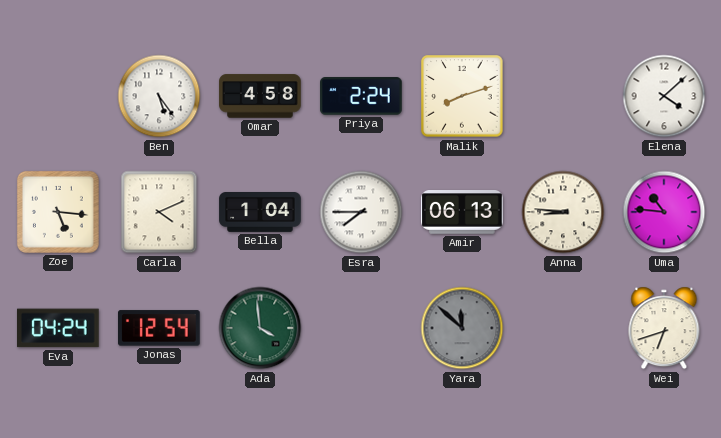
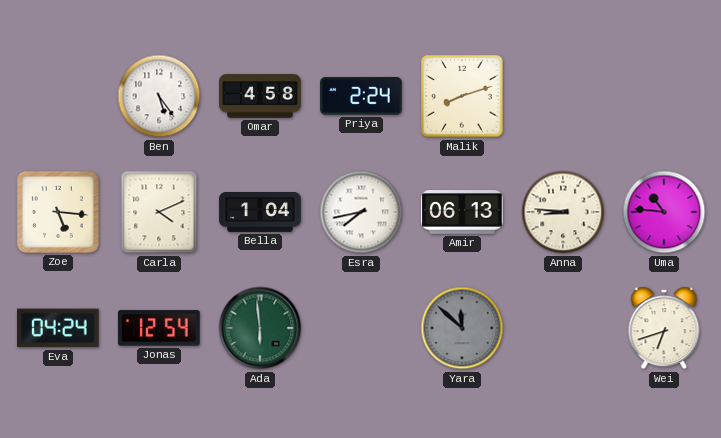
Elena: 4:08 -> none
Esra: 7:45 -> 7:43
Ada: 3:59 -> 5:59
